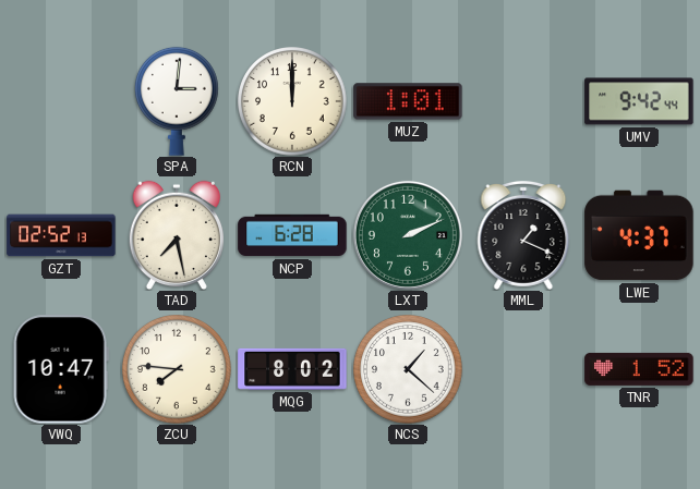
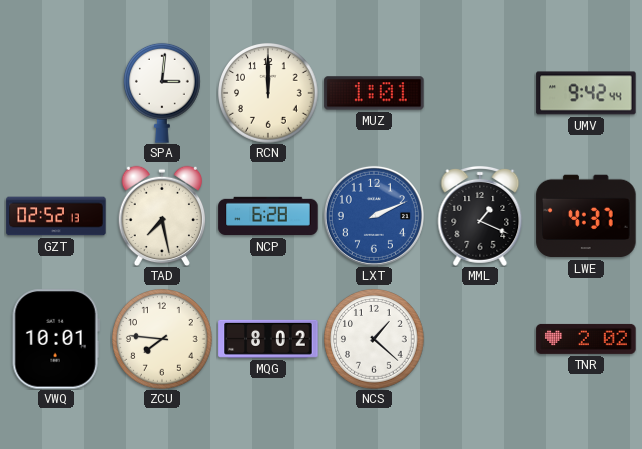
LXT dial: green -> blue
VWQ: 10:47 -> 10:01
TNR: 1:52 -> 2:02
